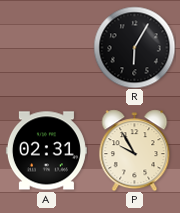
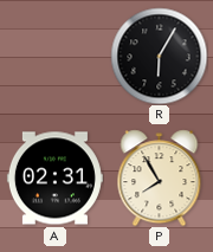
P: 9:55 -> 7:55
